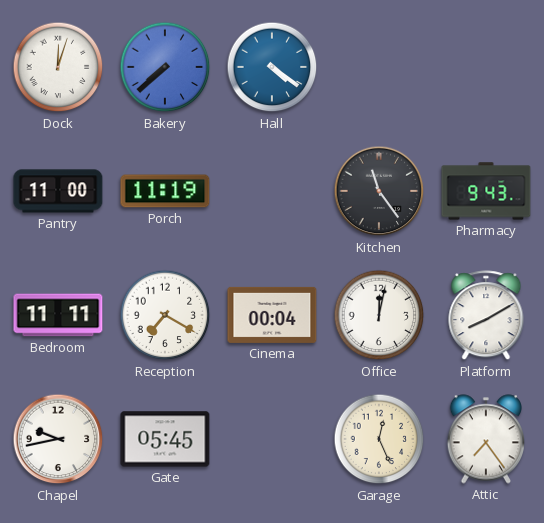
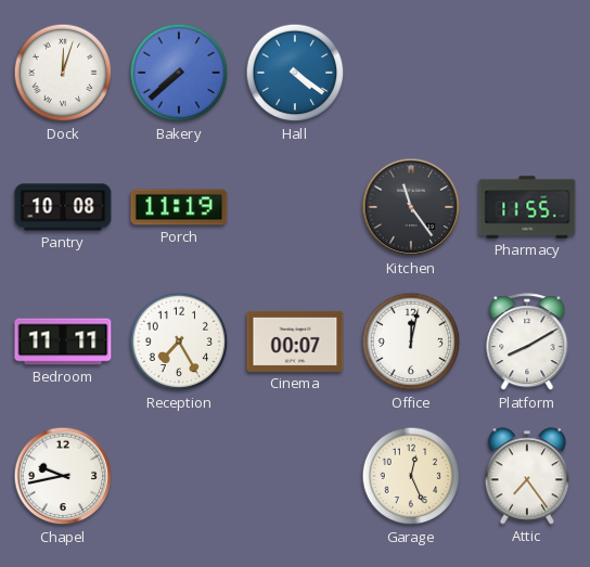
Pantry: 11:00 -> 10:08
Pharmacy: 9:43 -> 11:55
Reception: 7:20 -> 7:25
Cinema: 00:04 -> 00:07
Gate: 05:45 -> none
